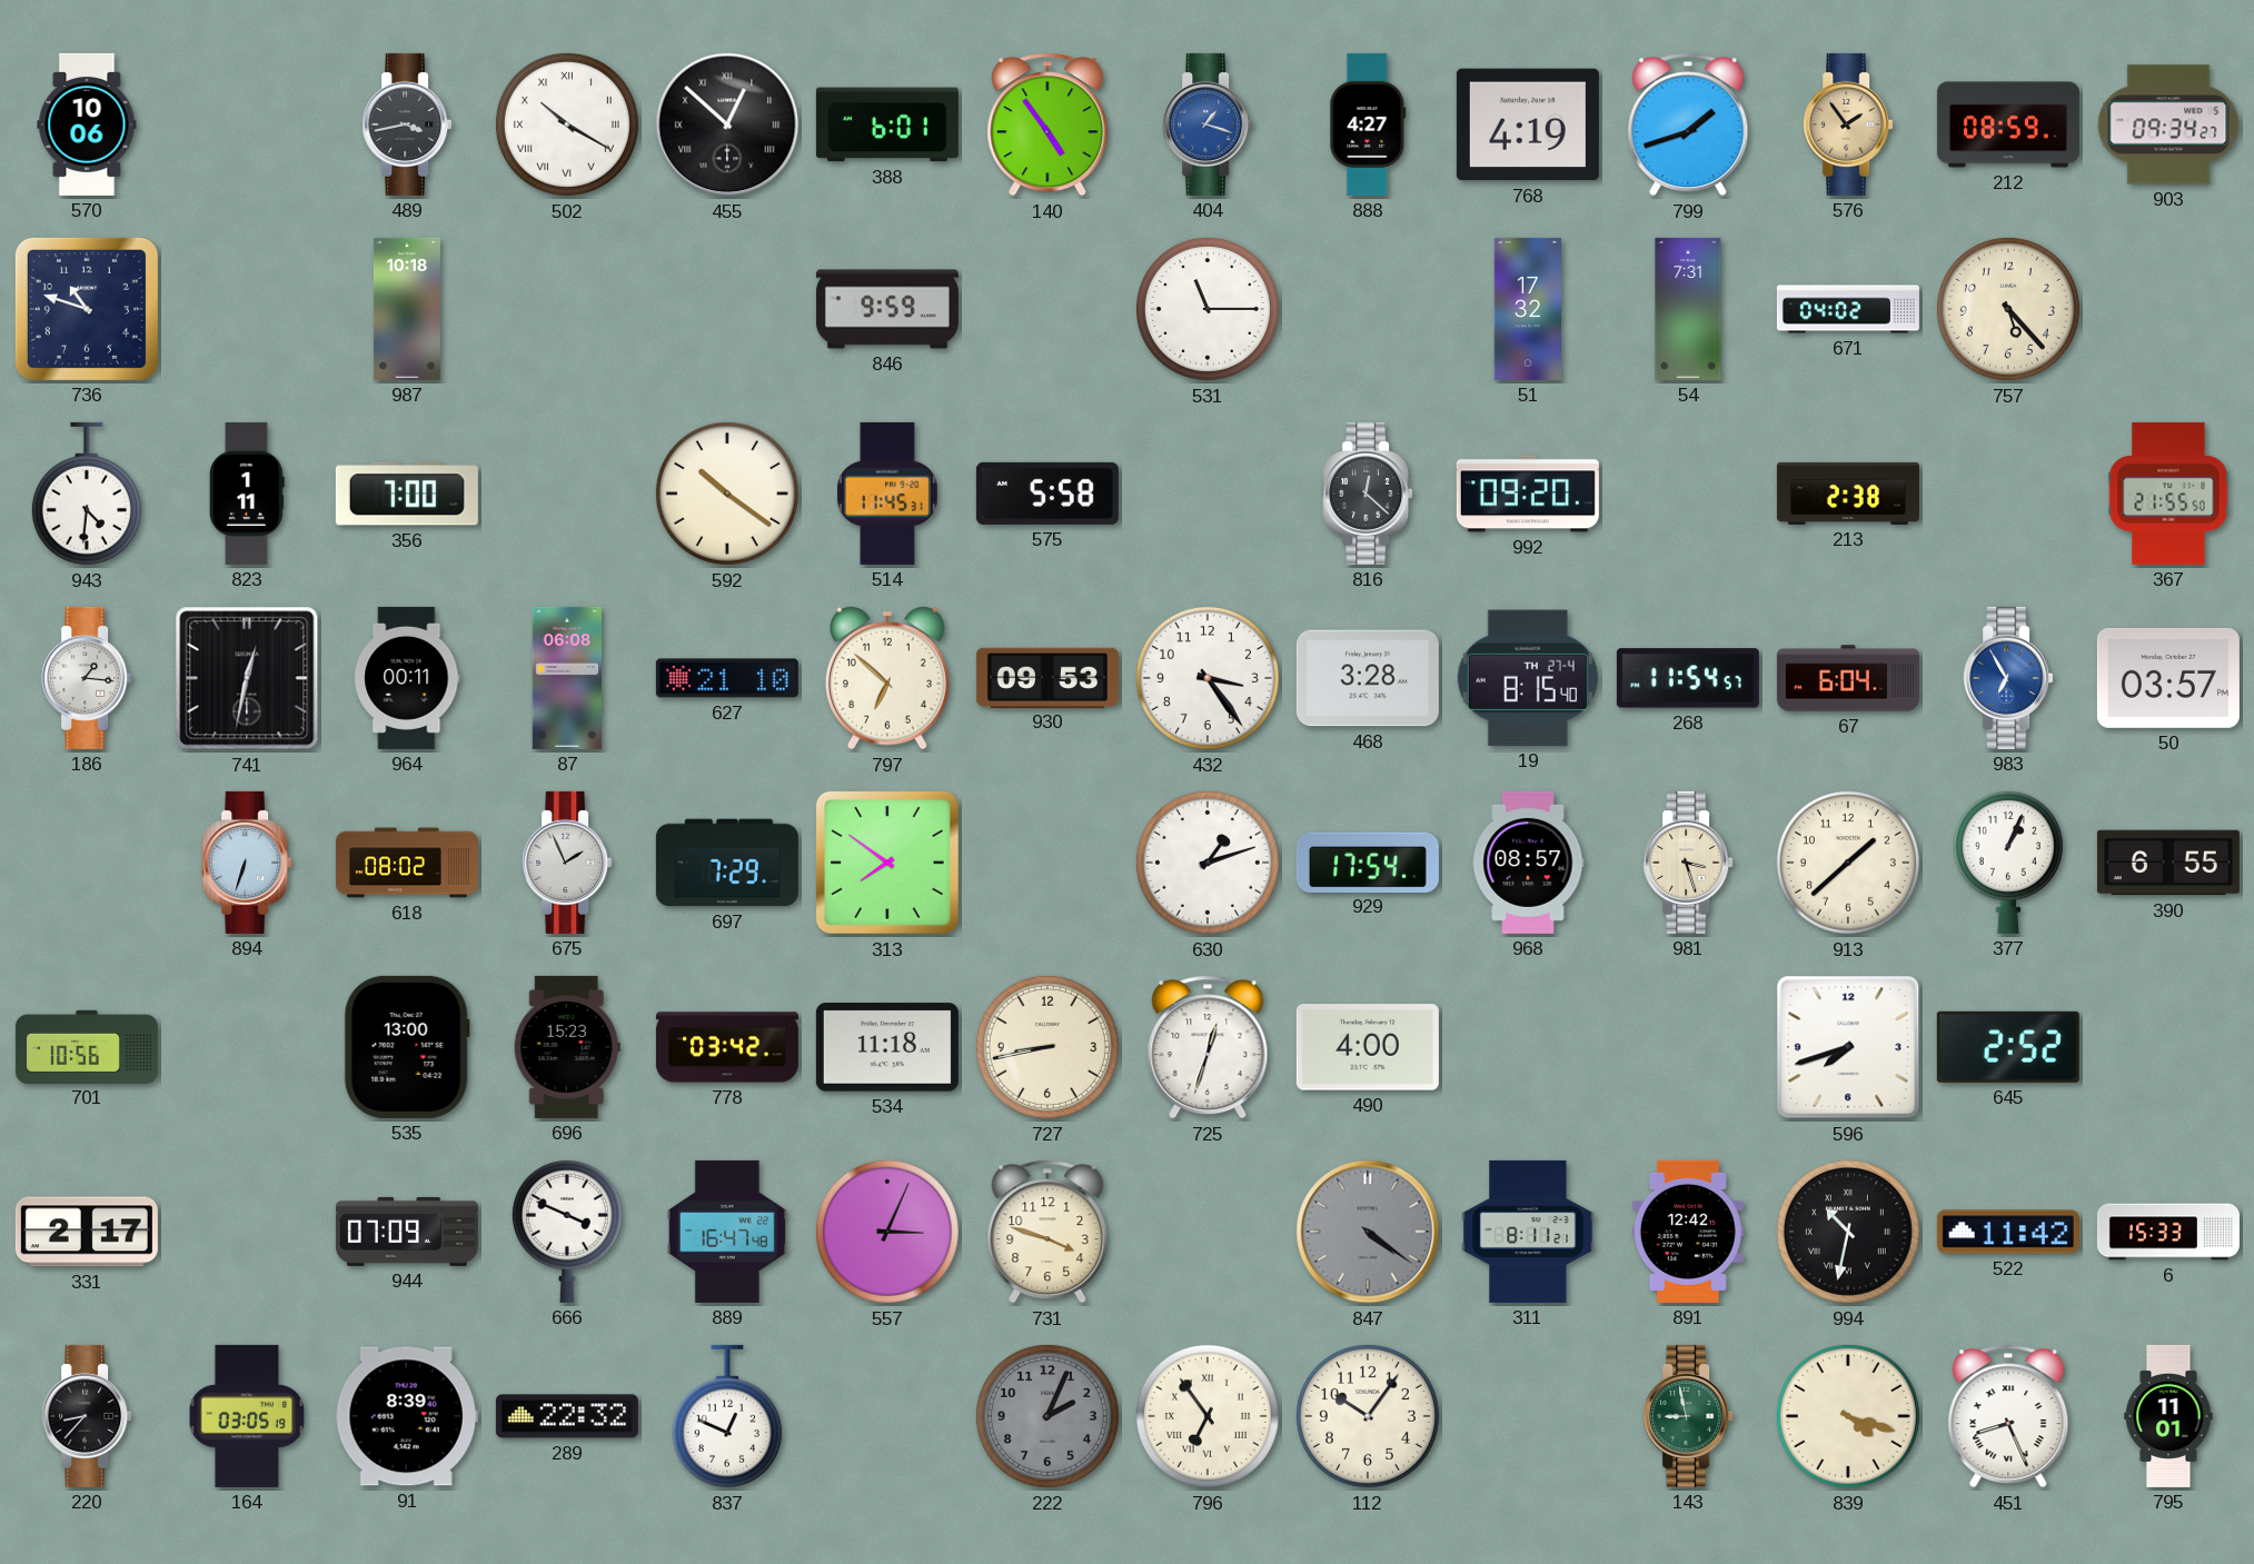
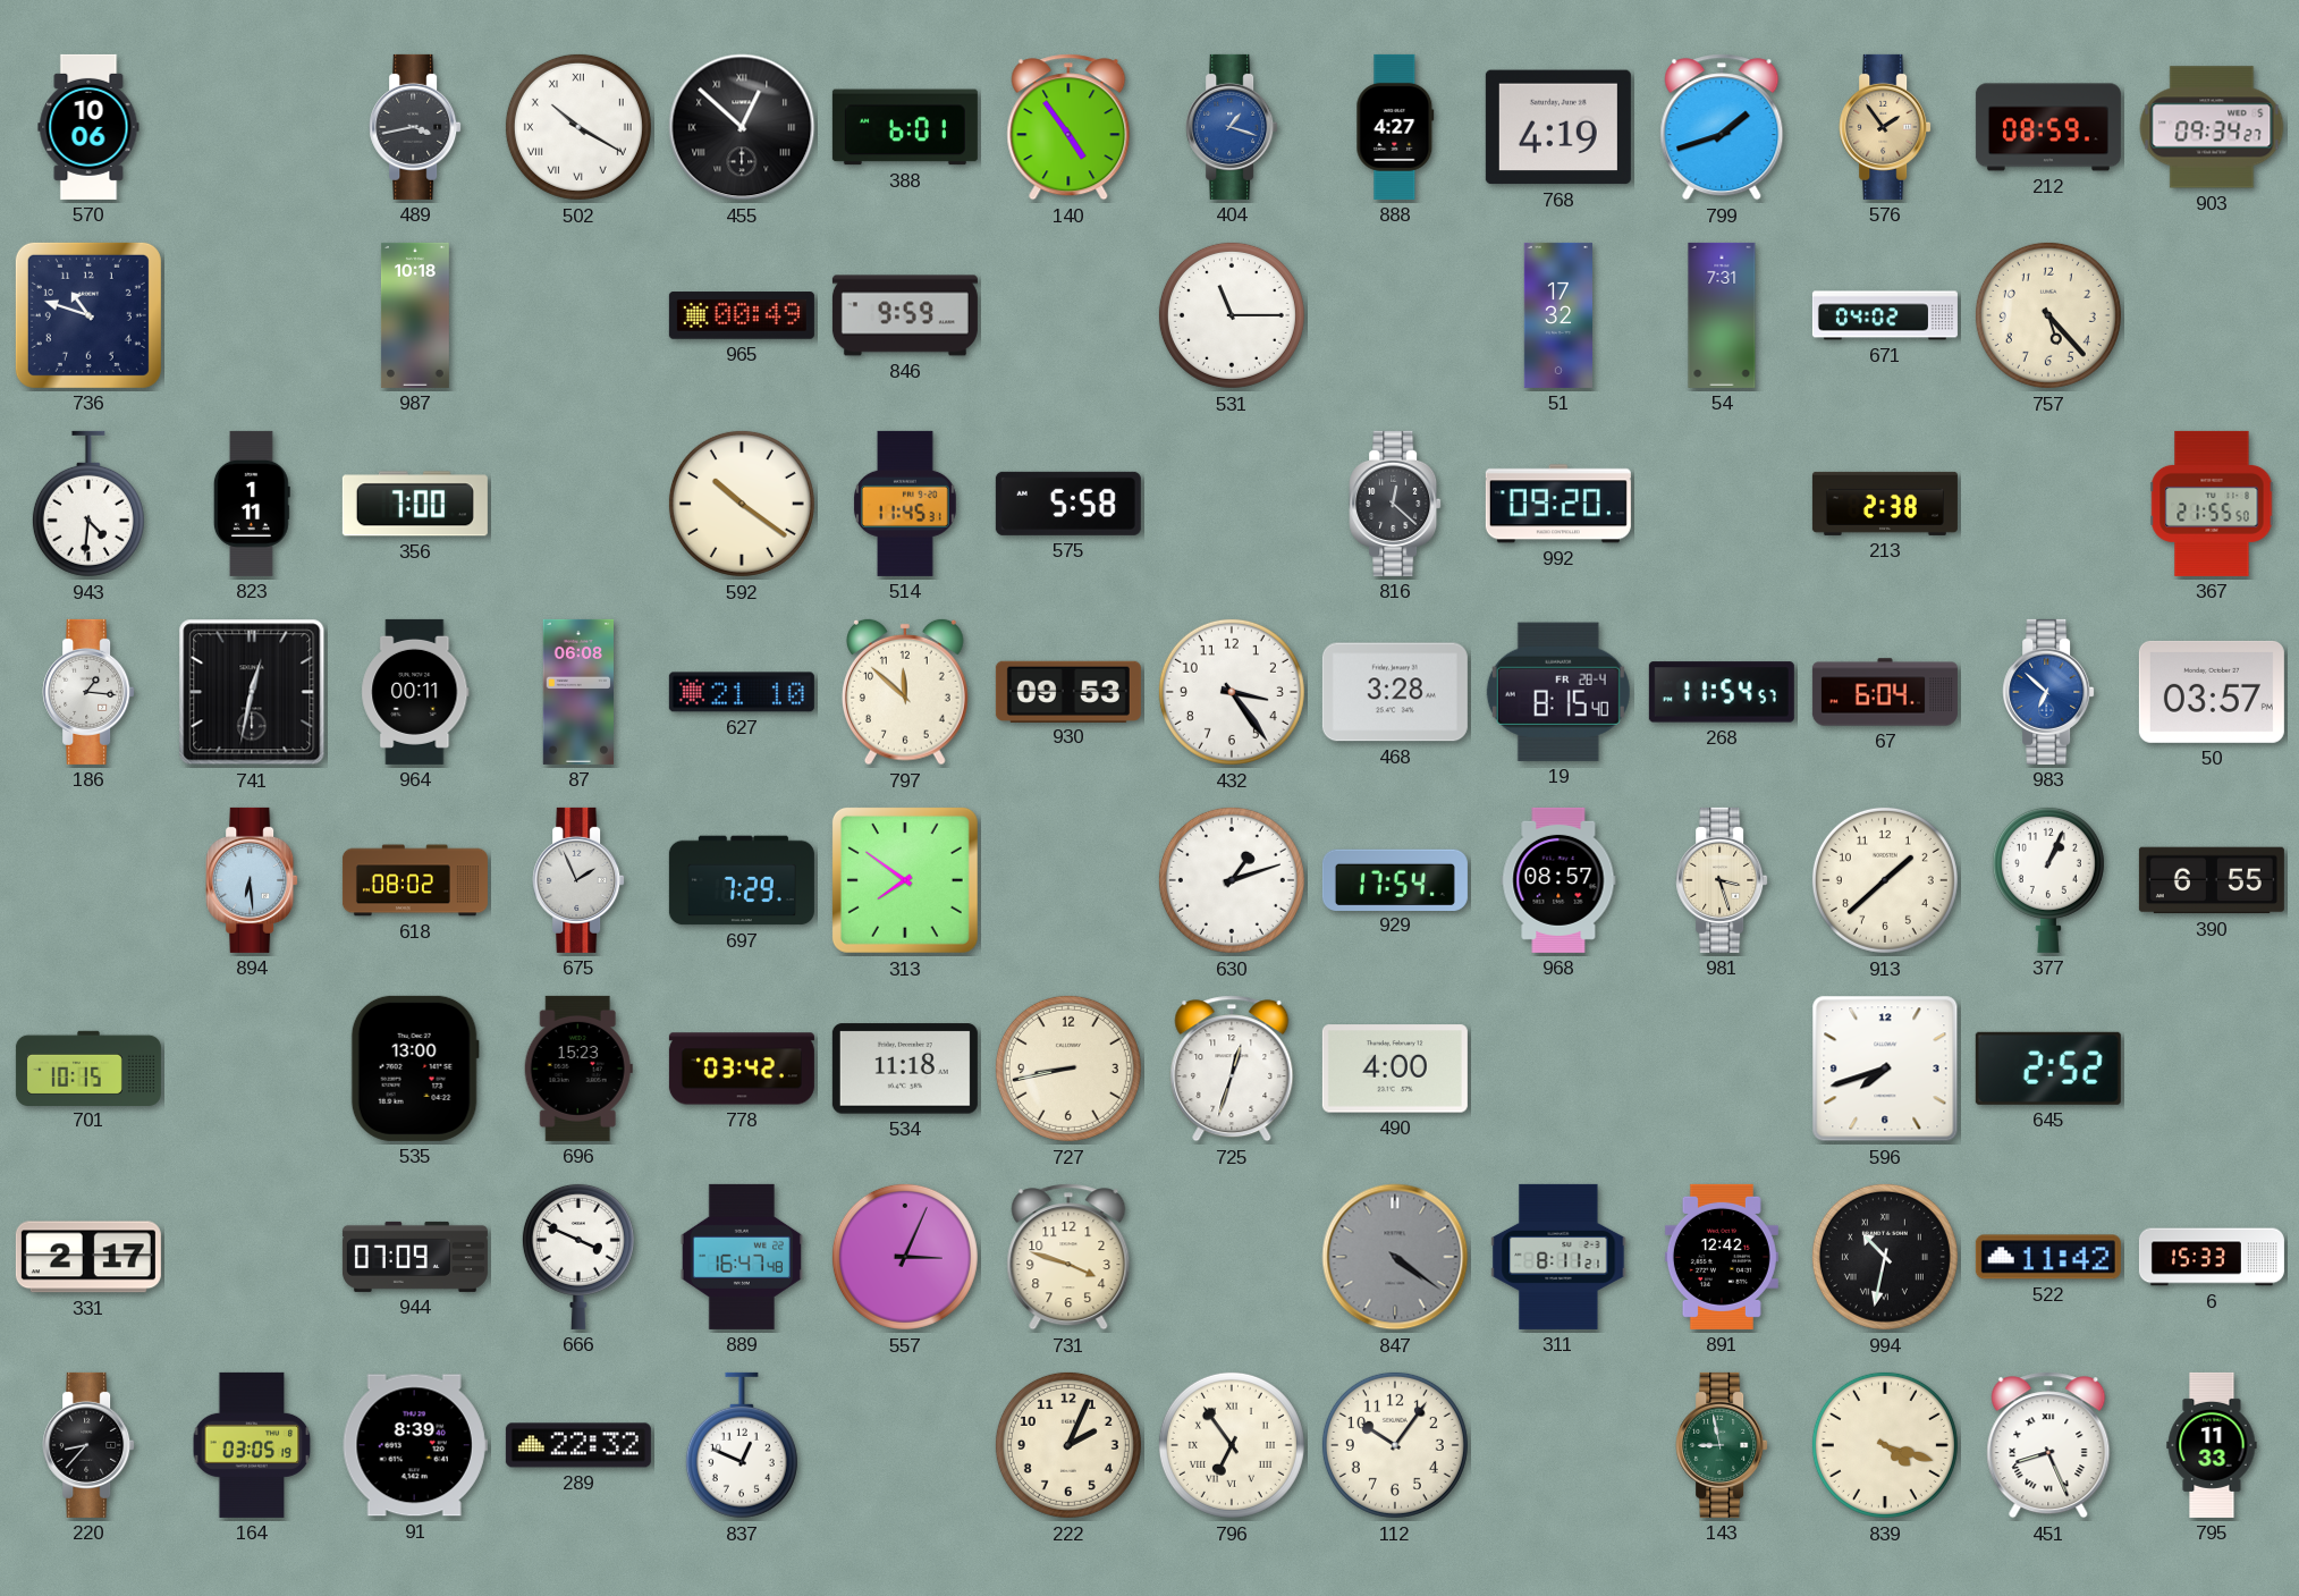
965: none -> 00:49
797: 6:52 -> 11:52
19 date: TH 27-4 -> FR 28-4
983: 6:55 -> 6:52
894: 6:33 -> 6:29
701: 10:56 -> 10:15
222 dial: grey -> cream
795: 11:01 -> 11:33
